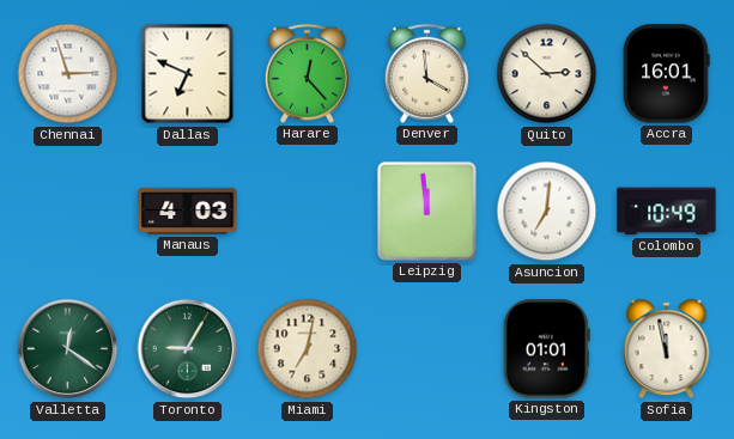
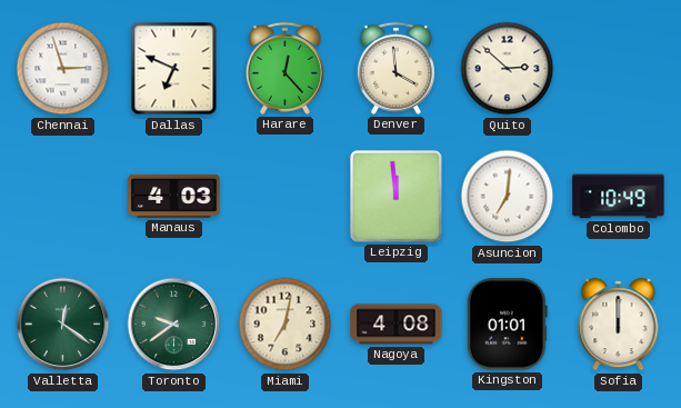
Accra: 16:01 -> none
Toronto: 9:05 -> 9:39
Nagoya: none -> 4:08
Sofia: 11:58 -> 12:00
